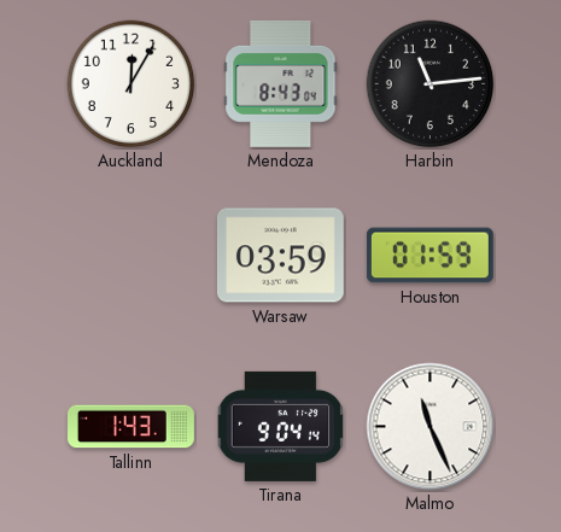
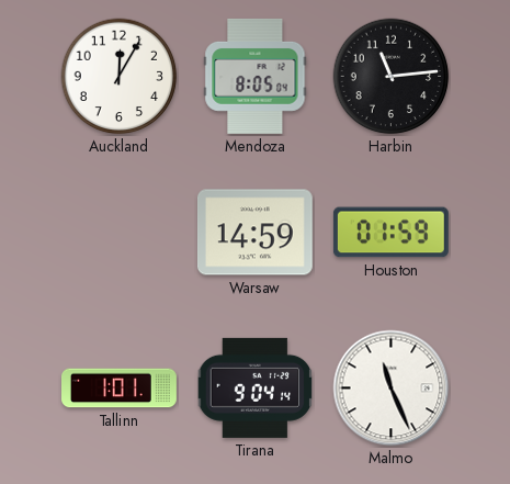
Mendoza: 8:43 -> 8:05
Warsaw: 03:59 -> 14:59
Tallinn: 1:43 -> 1:01
